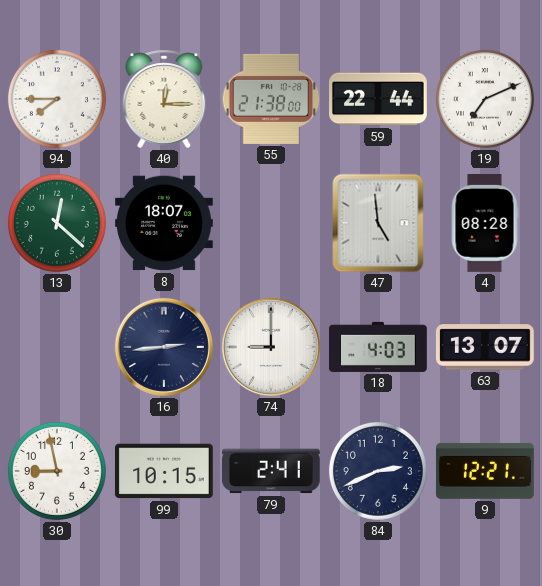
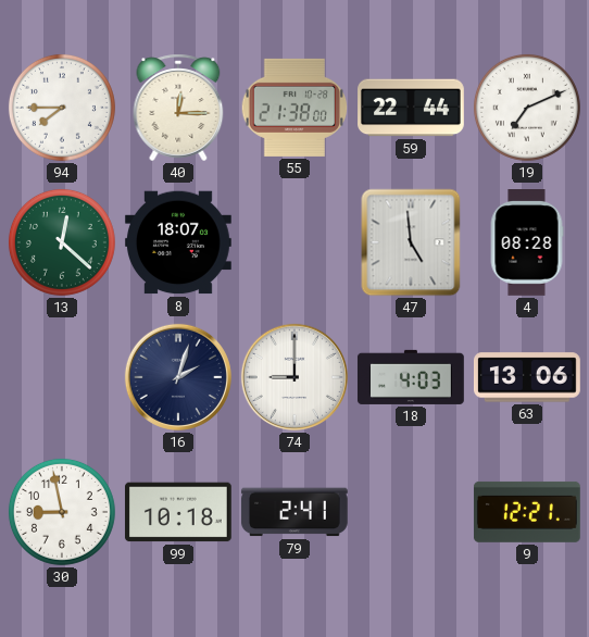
16: 2:44 -> 2:03
63: 13:07 -> 13:06
99: 10:15 -> 10:18
84: 2:41 -> none
